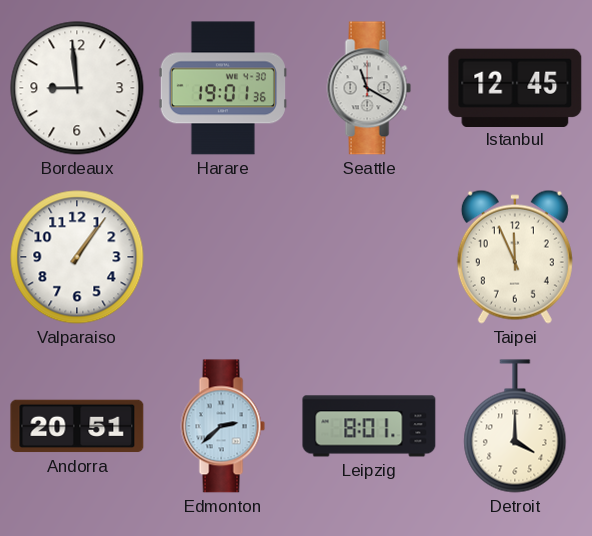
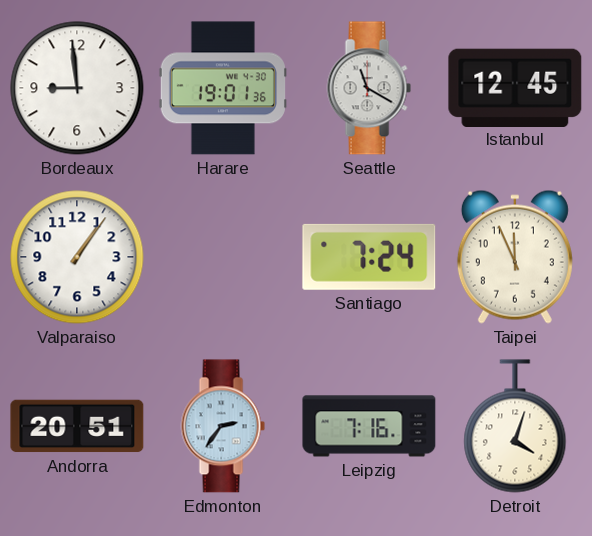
Santiago: none -> 7:24
Edmonton: 2:38 -> 2:36
Leipzig: 8:01 -> 7:16
Detroit: 4:00 -> 4:03
